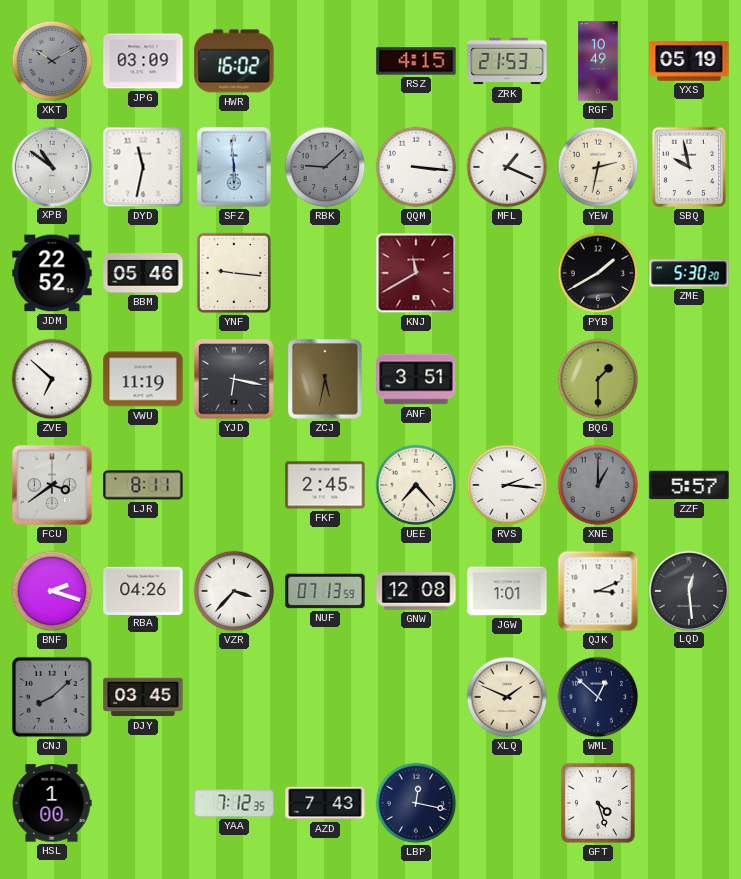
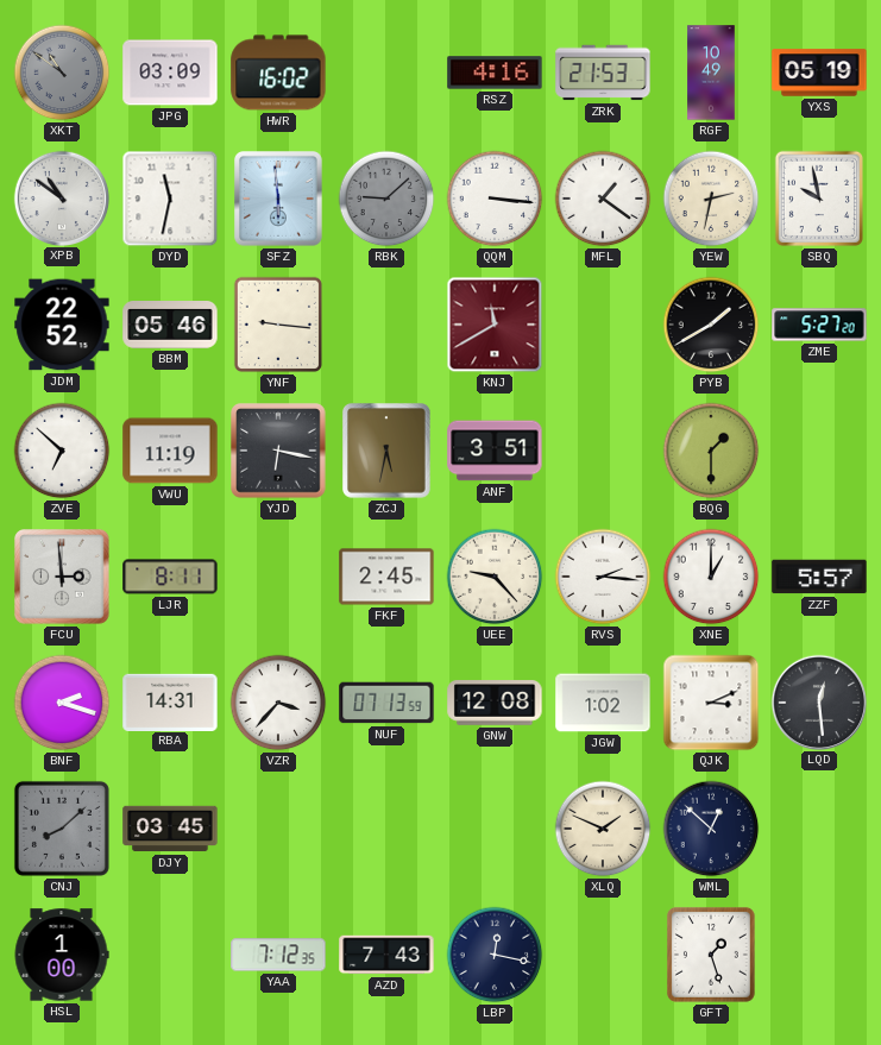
XKT: 10:10 -> 10:51
RSZ: 4:15 -> 4:16
MFL: 1:19 -> 1:21
ZME: 5:30 -> 5:27
FCU: 3:39 -> 2:59
UEE: 7:23 -> 9:23
XNE dial: grey -> white
RBA: 04:26 -> 14:31
JGW: 1:01 -> 1:02
GFT: 4:27 -> 1:27
